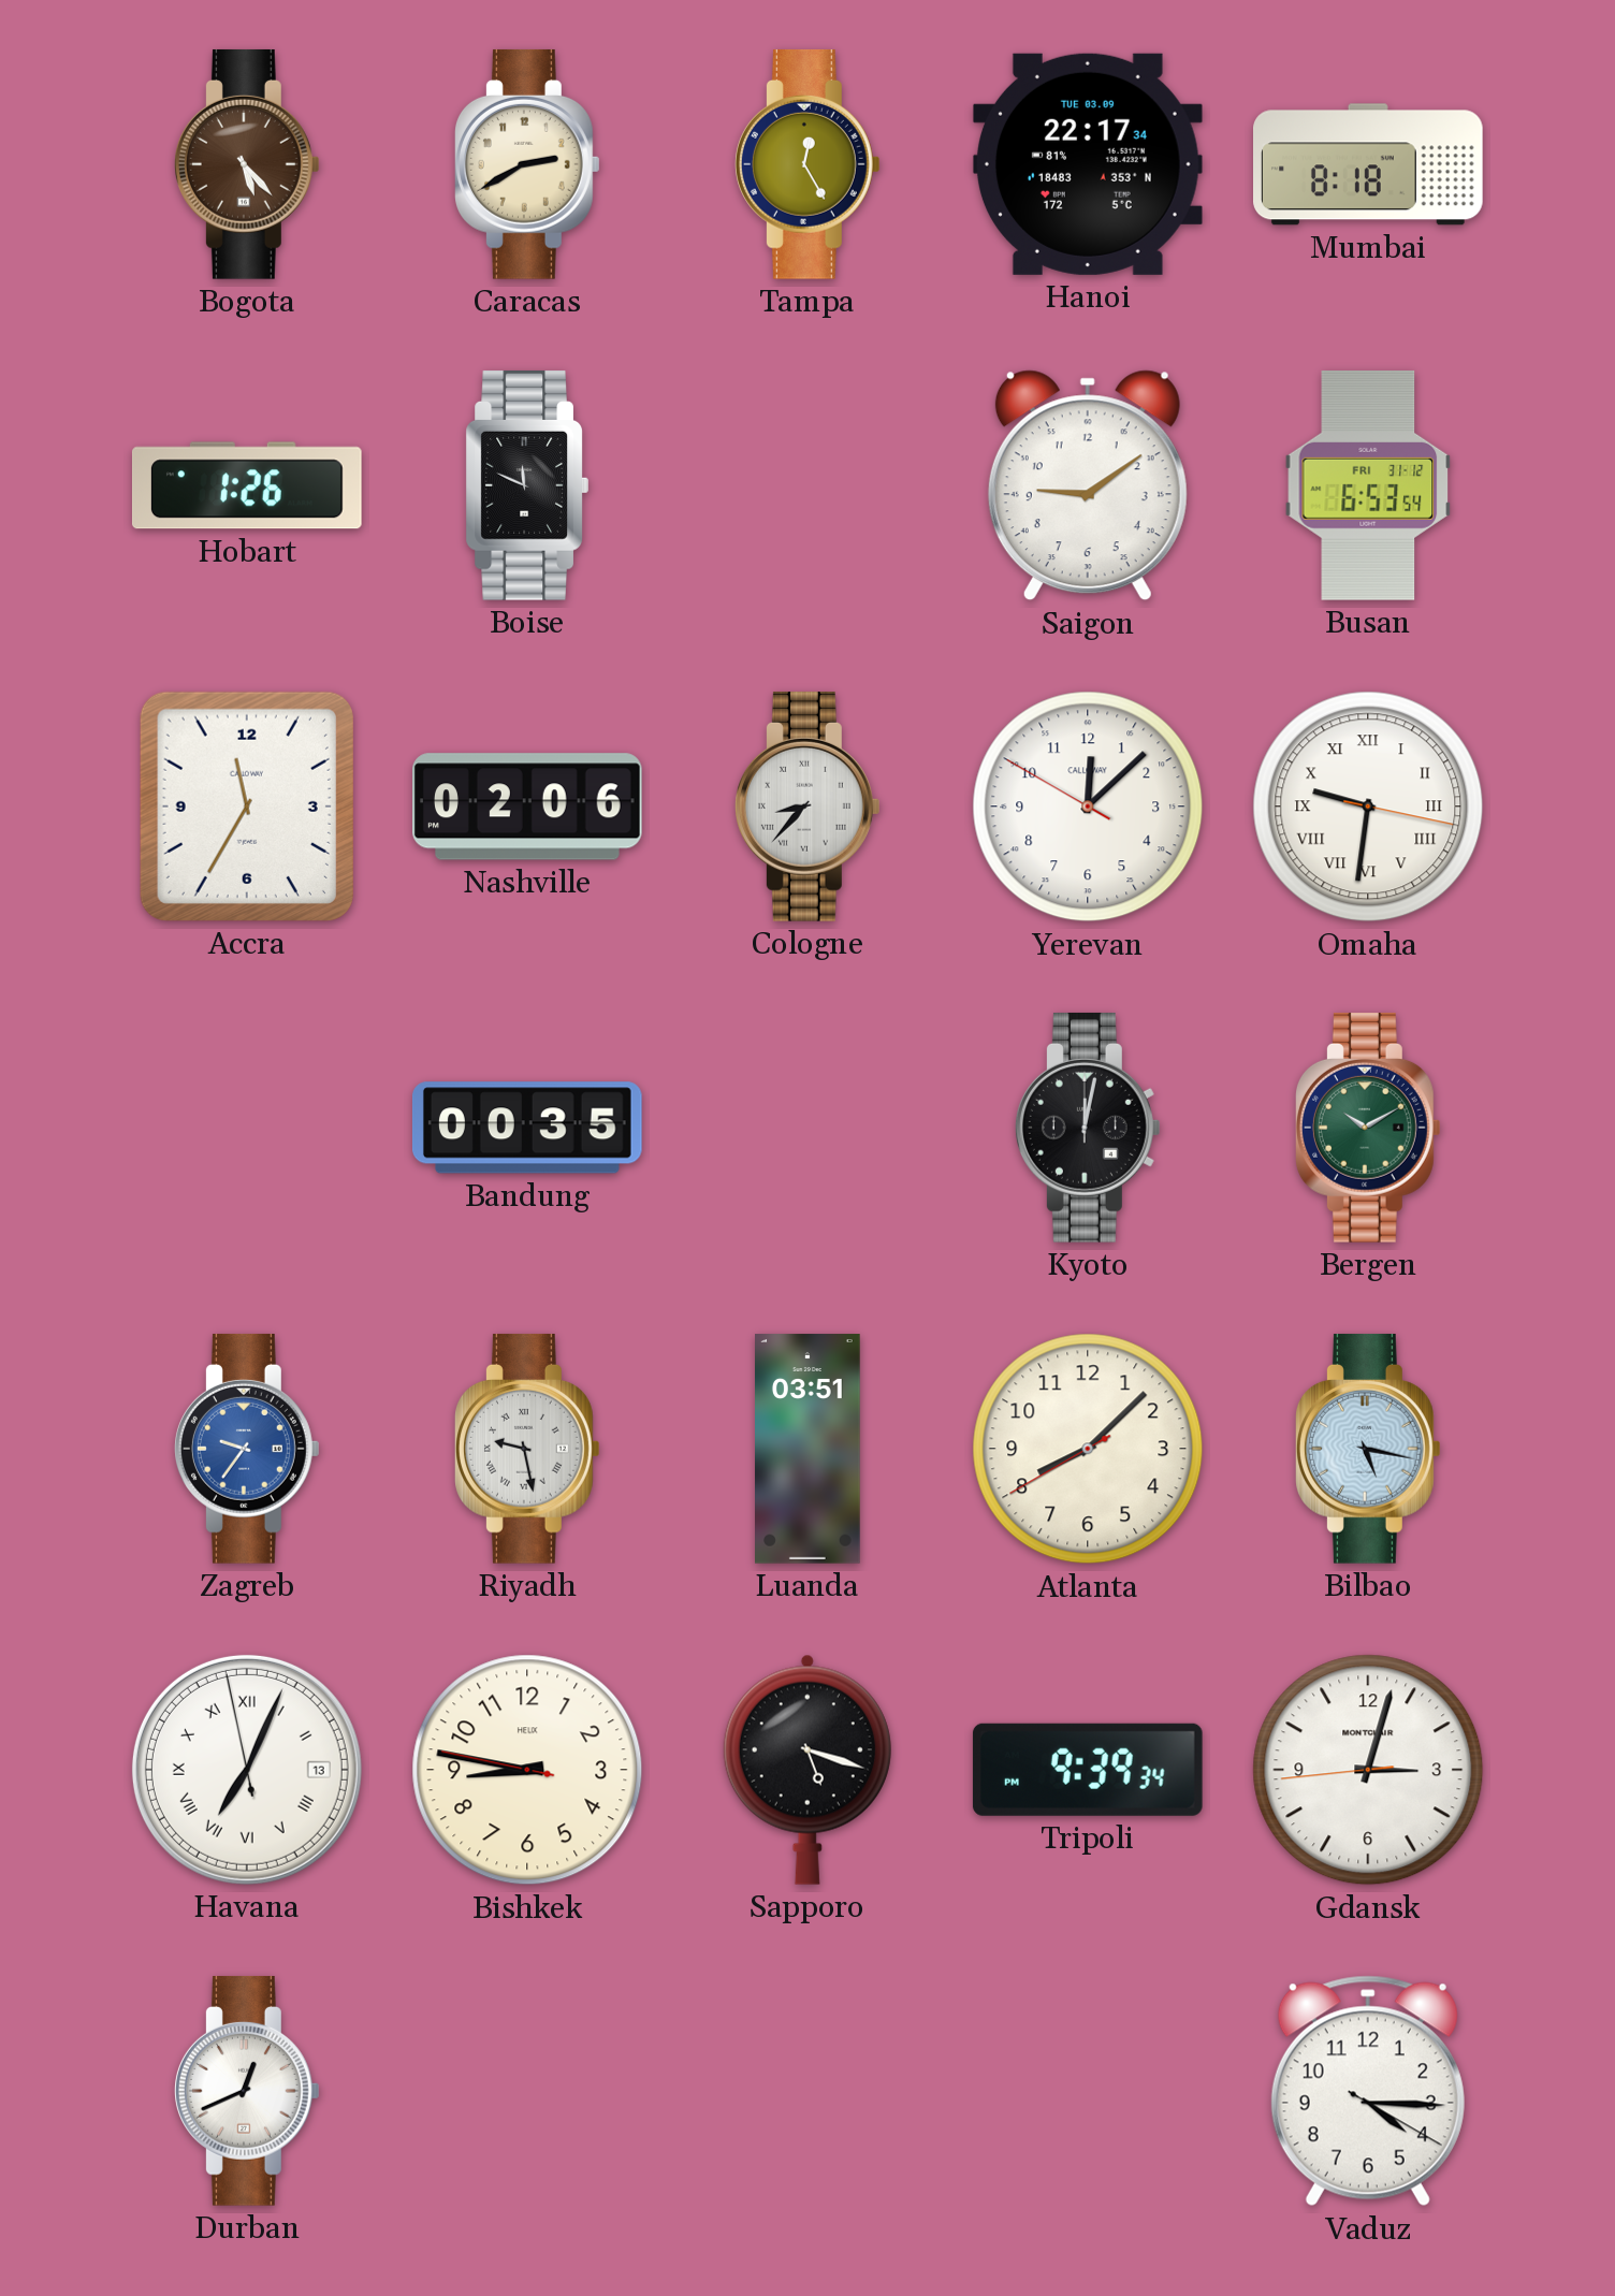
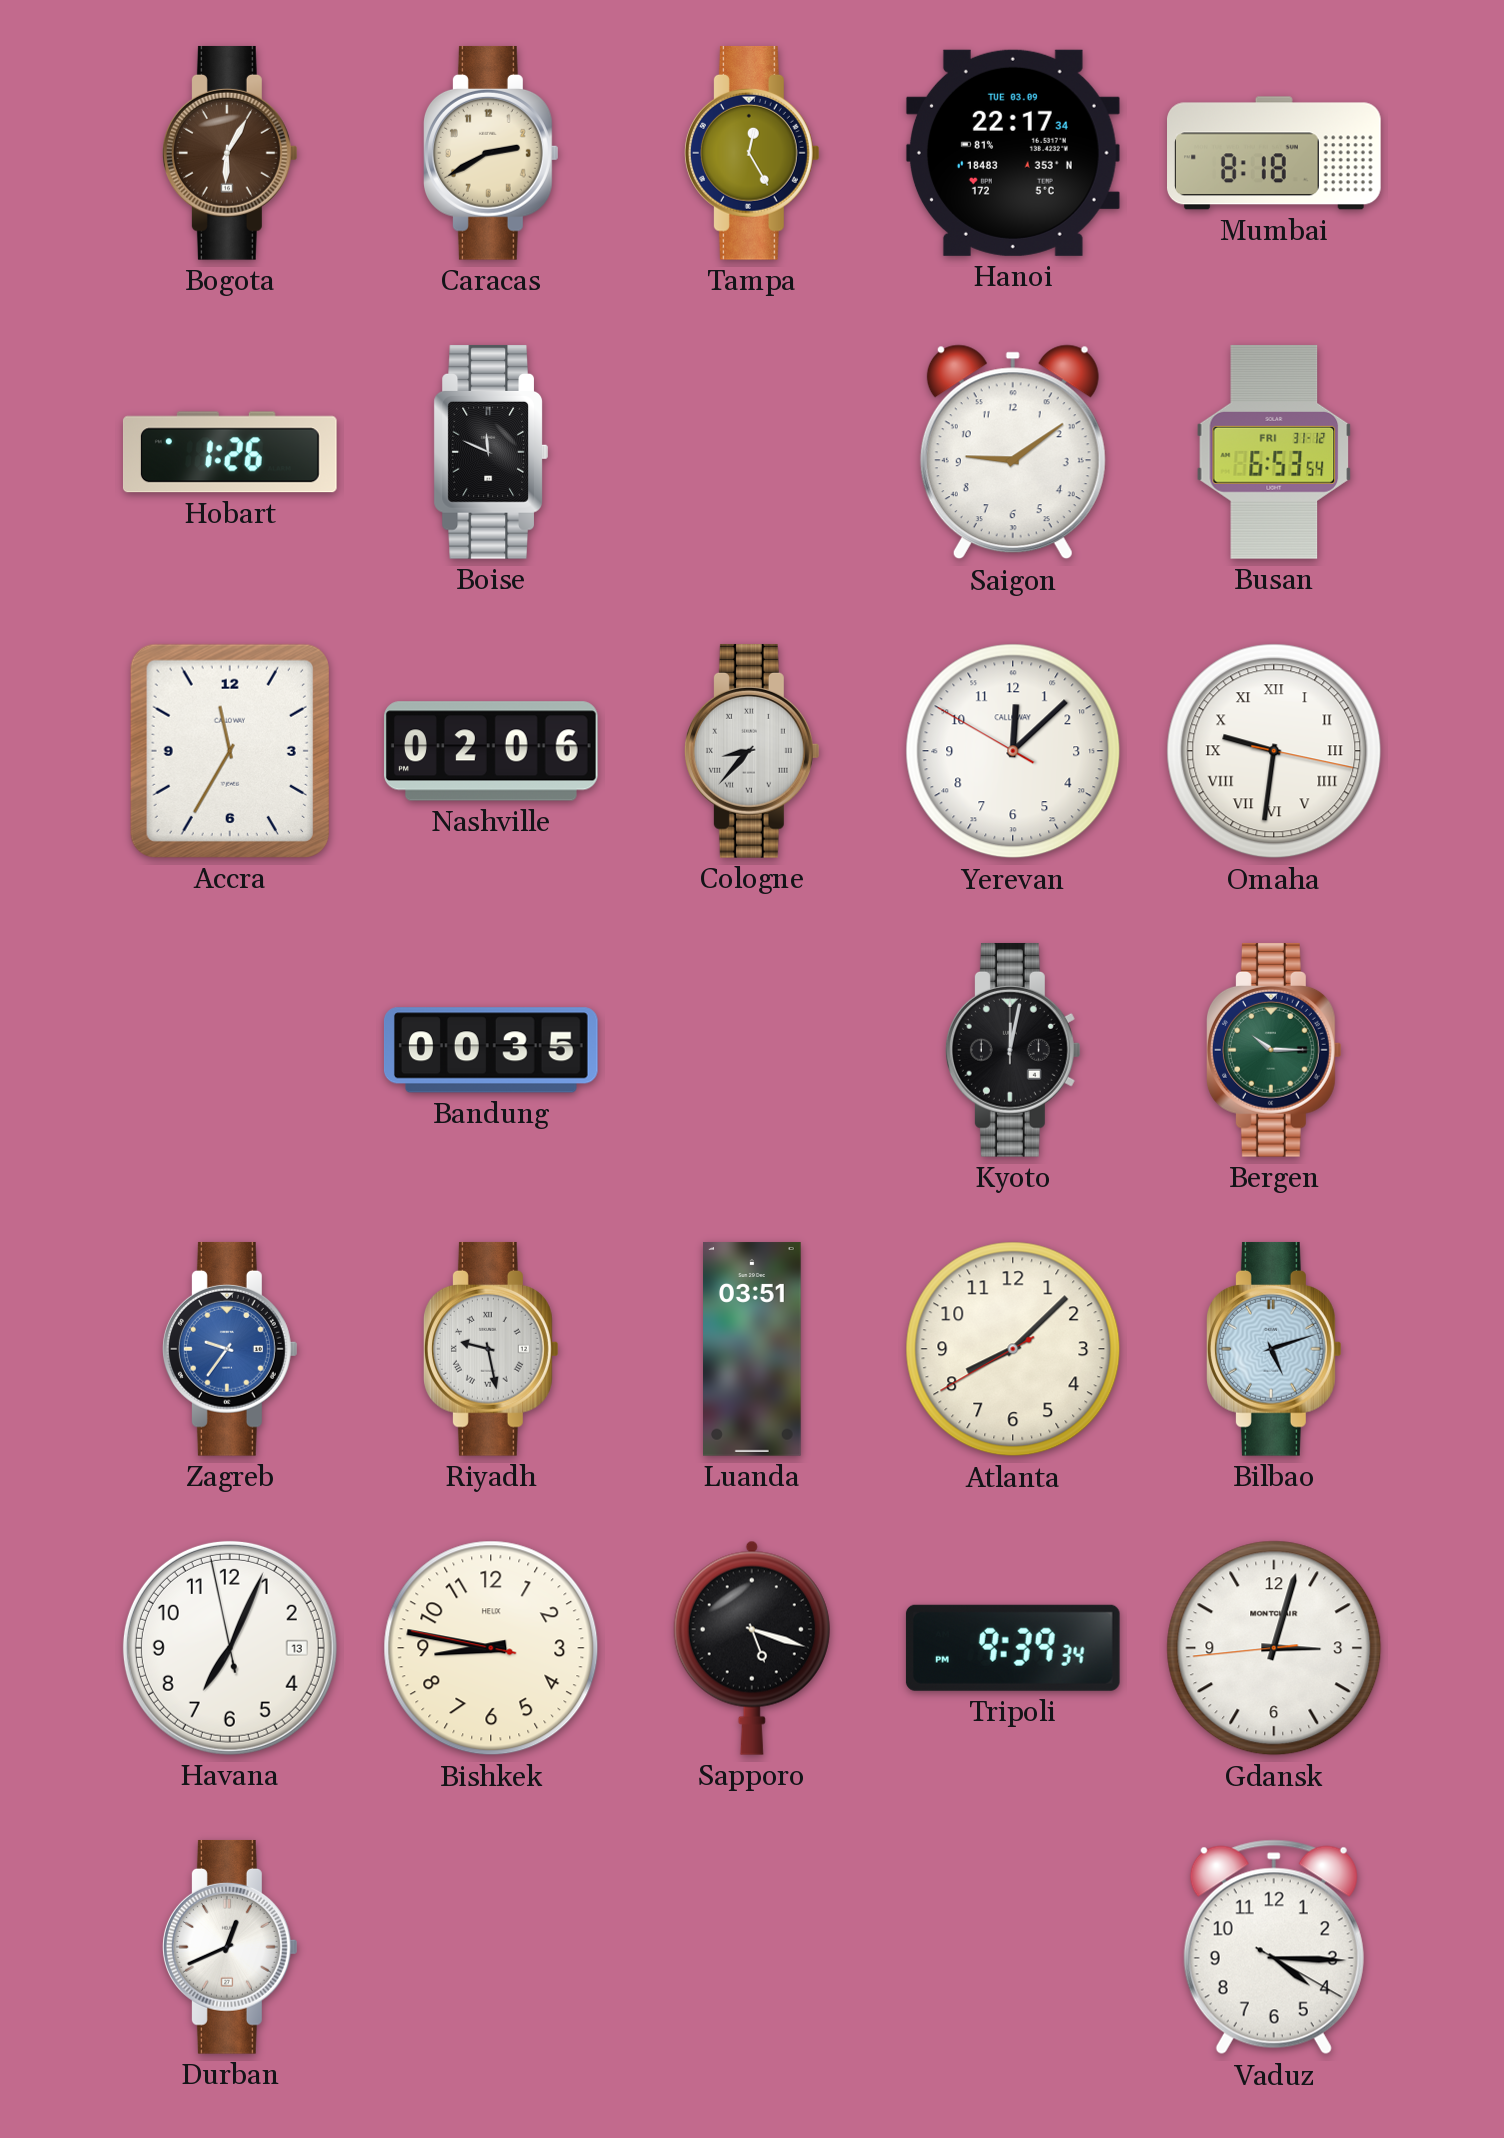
Bogota: 5:23 -> 6:05
Bergen: 10:10 -> 10:15
Bilbao: 5:17 -> 5:12
Havana numerals: Roman -> Arabic
